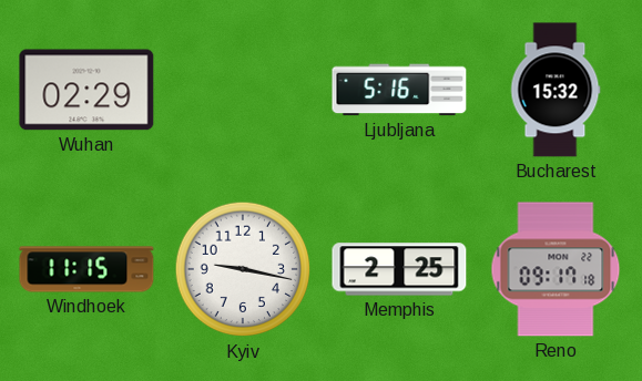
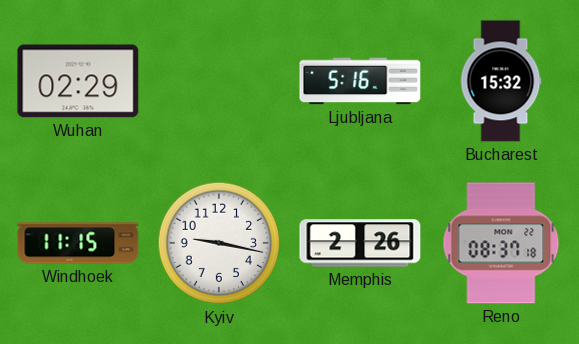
Memphis: 2:25 -> 2:26
Reno: 09:17 -> 08:37
